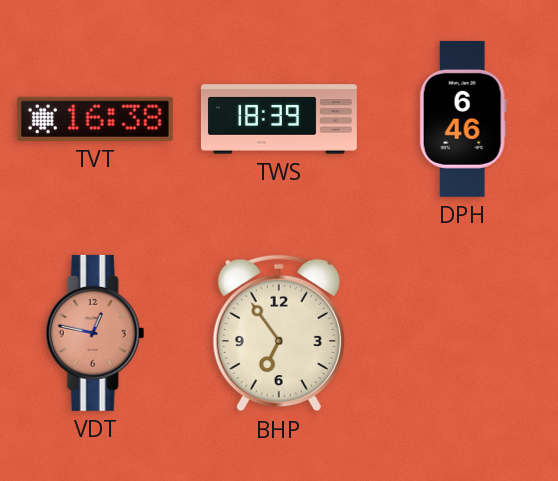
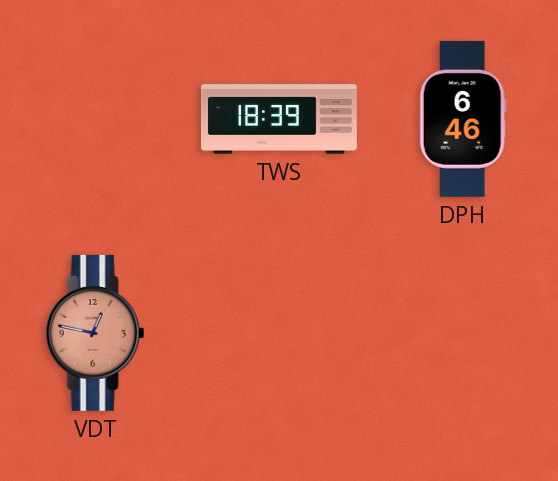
TVT: 16:38 -> none
BHP: 6:54 -> none
